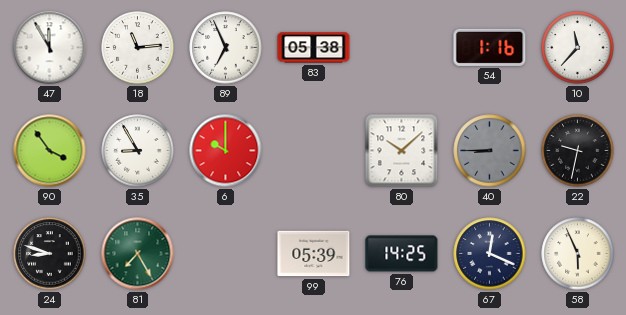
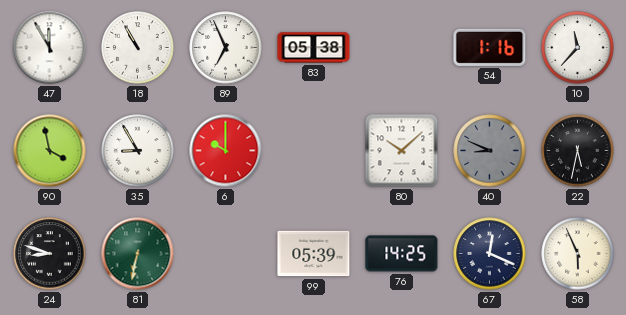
18: 11:14 -> 10:55
90: 3:54 -> 3:58
40: 8:45 -> 8:49
22: 9:32 -> 5:32
81: 7:25 -> 6:32
